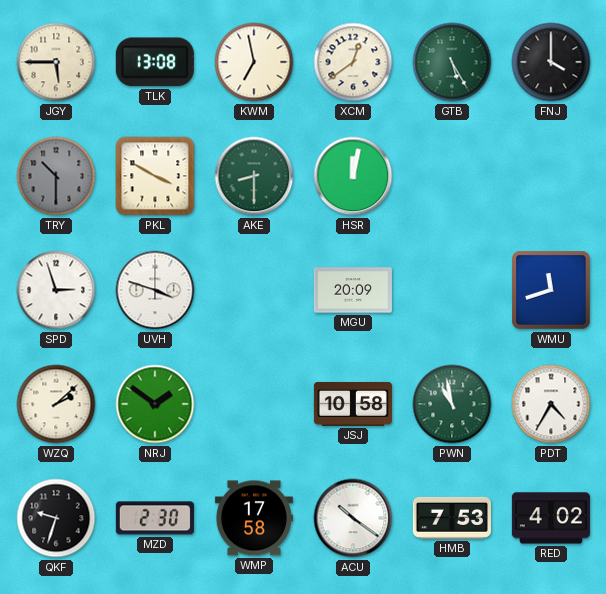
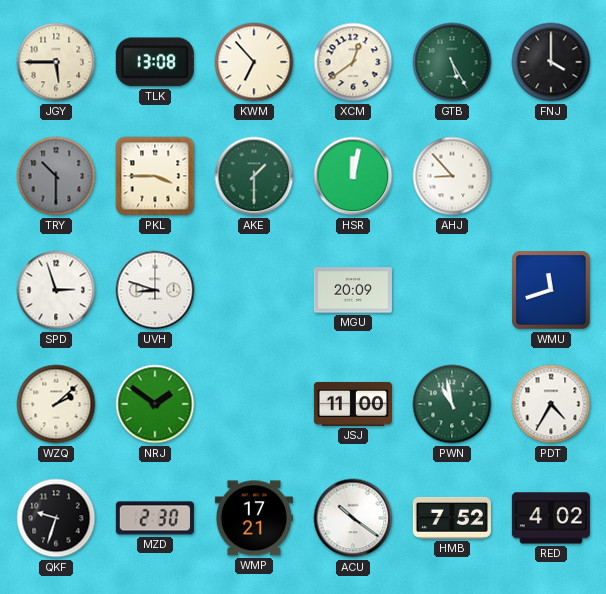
KWM: 6:58 -> 6:53
PKL: 3:50 -> 3:45
AKE: 8:30 -> 1:30
AHJ: none -> 8:53
UVH: 3:48 -> 8:48
JSJ: 10:58 -> 11:00
WMP: 17:58 -> 17:21
HMB: 7:53 -> 7:52
